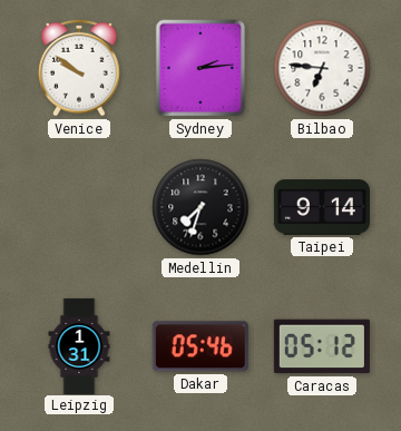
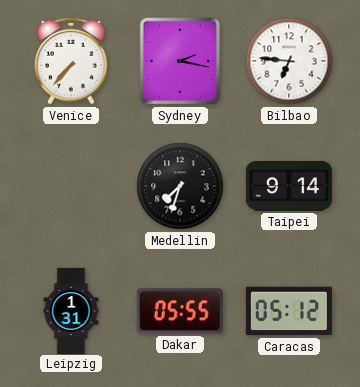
Venice: 9:51 -> 7:37
Sydney: 2:14 -> 2:17
Dakar: 05:46 -> 05:55
